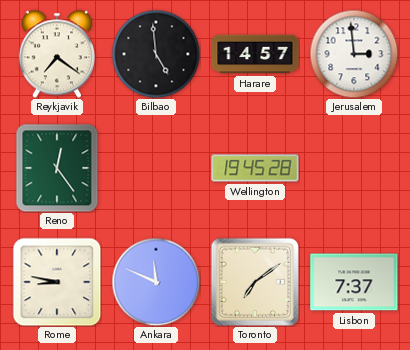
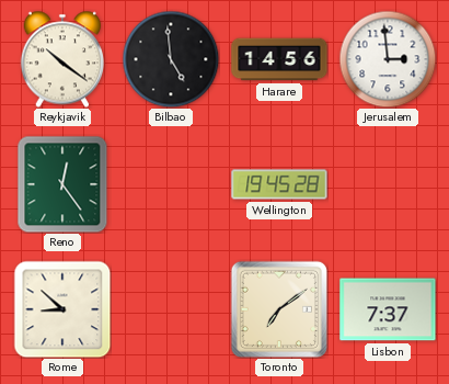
Reykjavik: 7:21 -> 10:21
Harare: 14:57 -> 14:56
Rome: 8:47 -> 8:52
Ankara: 11:49 -> none
